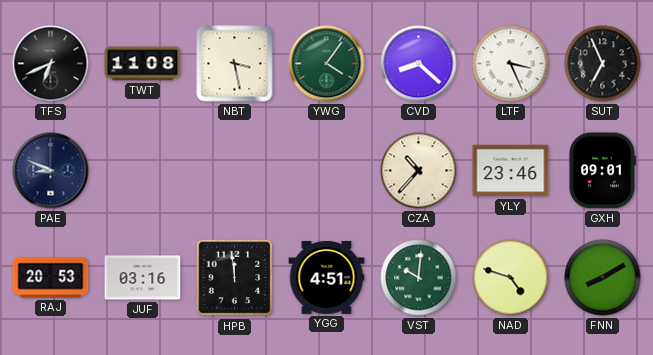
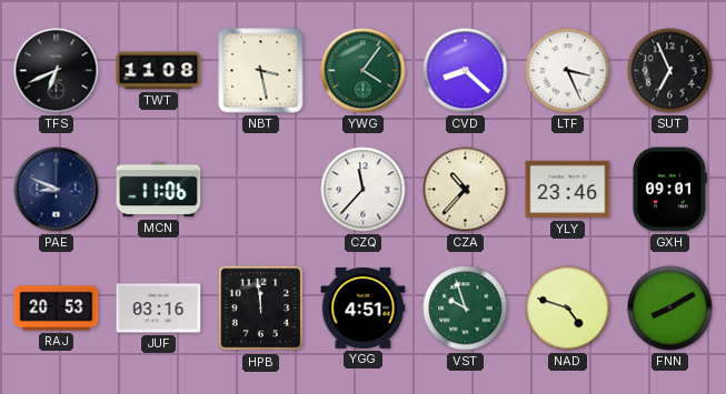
MCN: none -> 11:06
CZQ: none -> 11:37
VST: 10:01 -> 9:57
